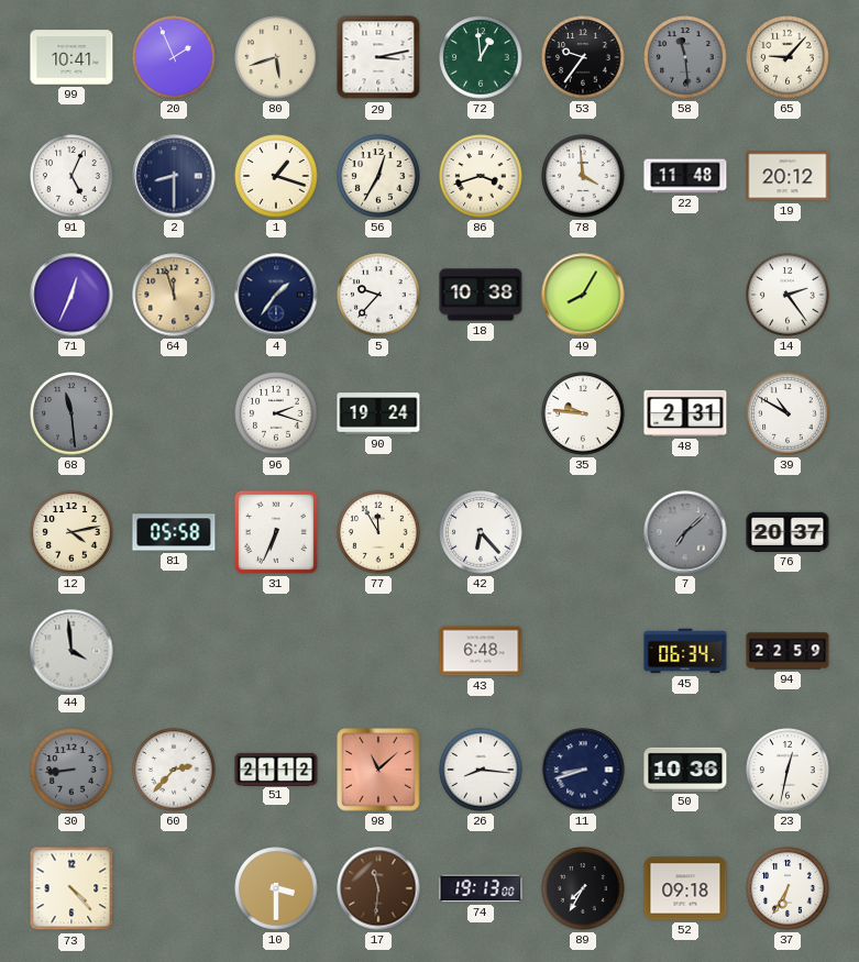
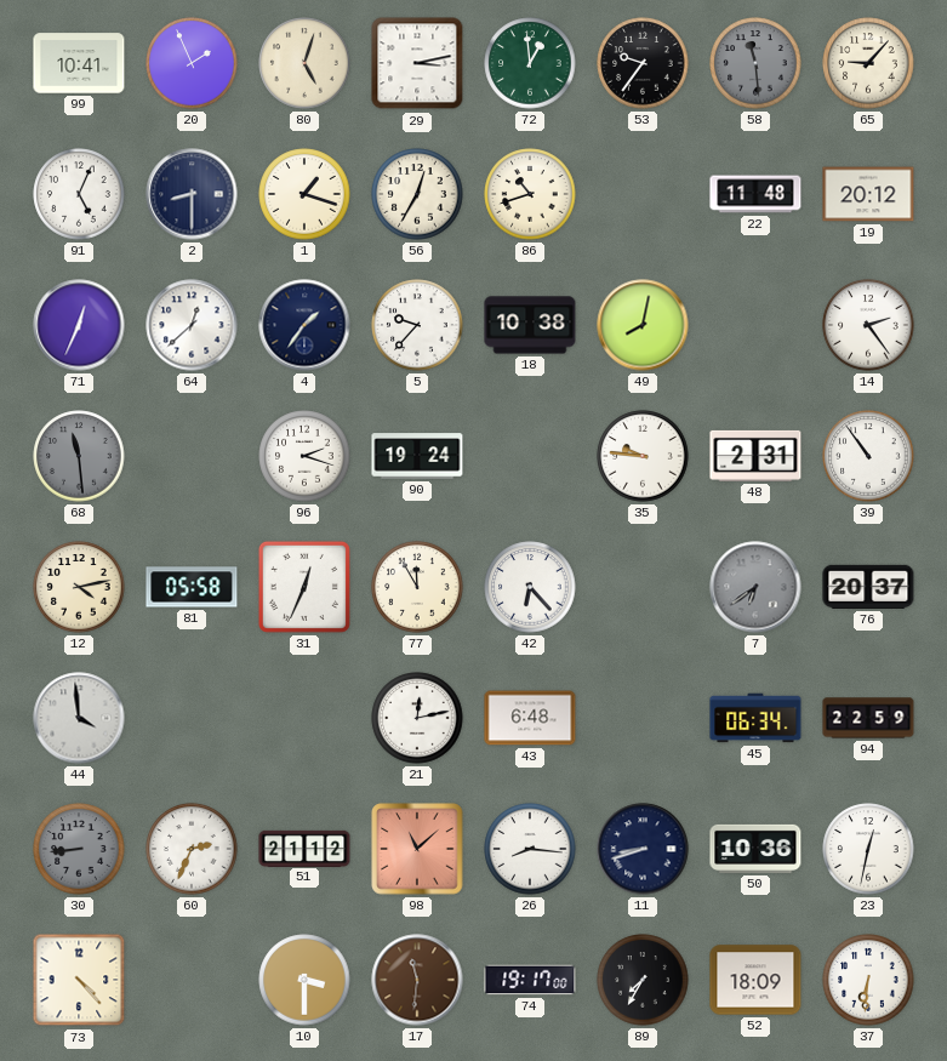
80: 5:42 -> 5:03
86: 3:42 -> 10:42
78: 3:59 -> none
64: 11:57 -> 12:38
64 dial: champagne -> white
49: 8:05 -> 8:02
39: 10:50 -> 10:54
31: 6:34 -> 12:34
7: 7:08 -> 6:39
21: none -> 12:13
60: 2:37 -> 2:34
74: 19:13 -> 19:17
52: 09:18 -> 18:09
37: 6:35 -> 6:31
